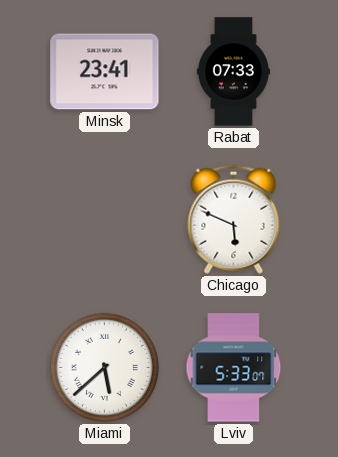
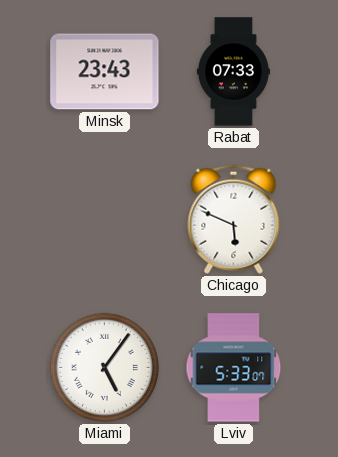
Minsk: 23:41 -> 23:43
Miami: 5:38 -> 5:06
